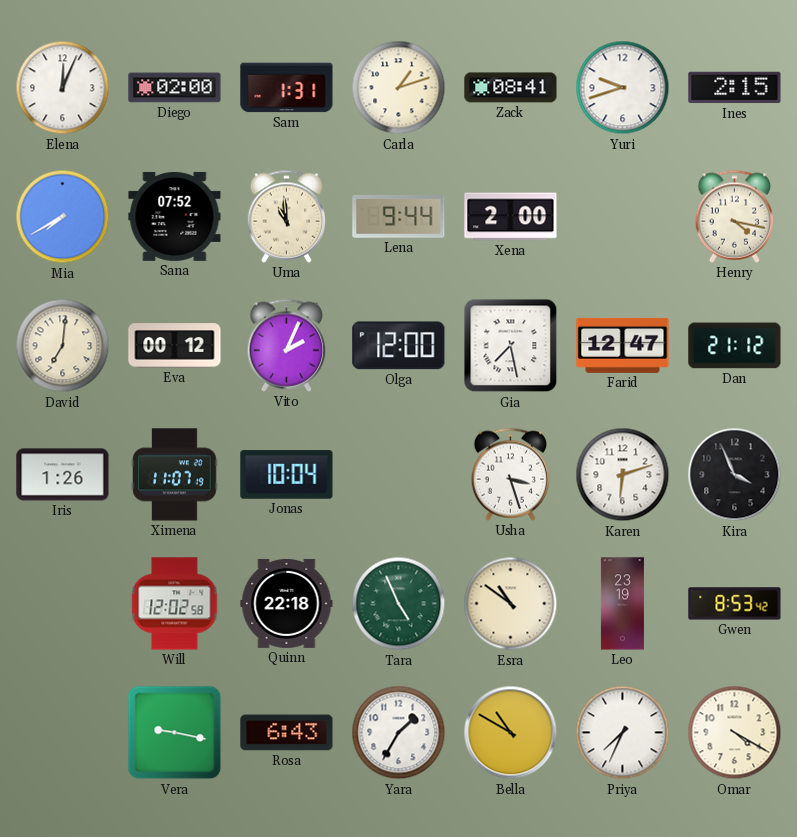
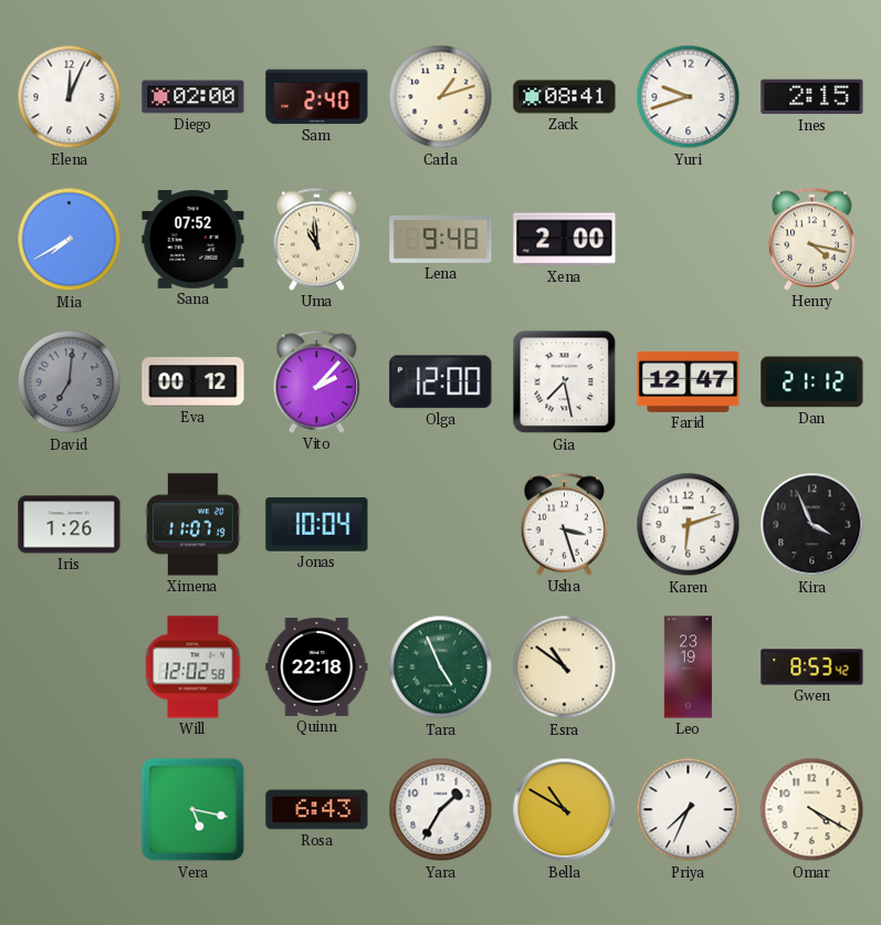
Sam: 1:31 -> 2:40
Lena: 9:44 -> 9:48
David dial: cream -> grey
Vito: 2:04 -> 2:07
Vera: 9:17 -> 5:17
